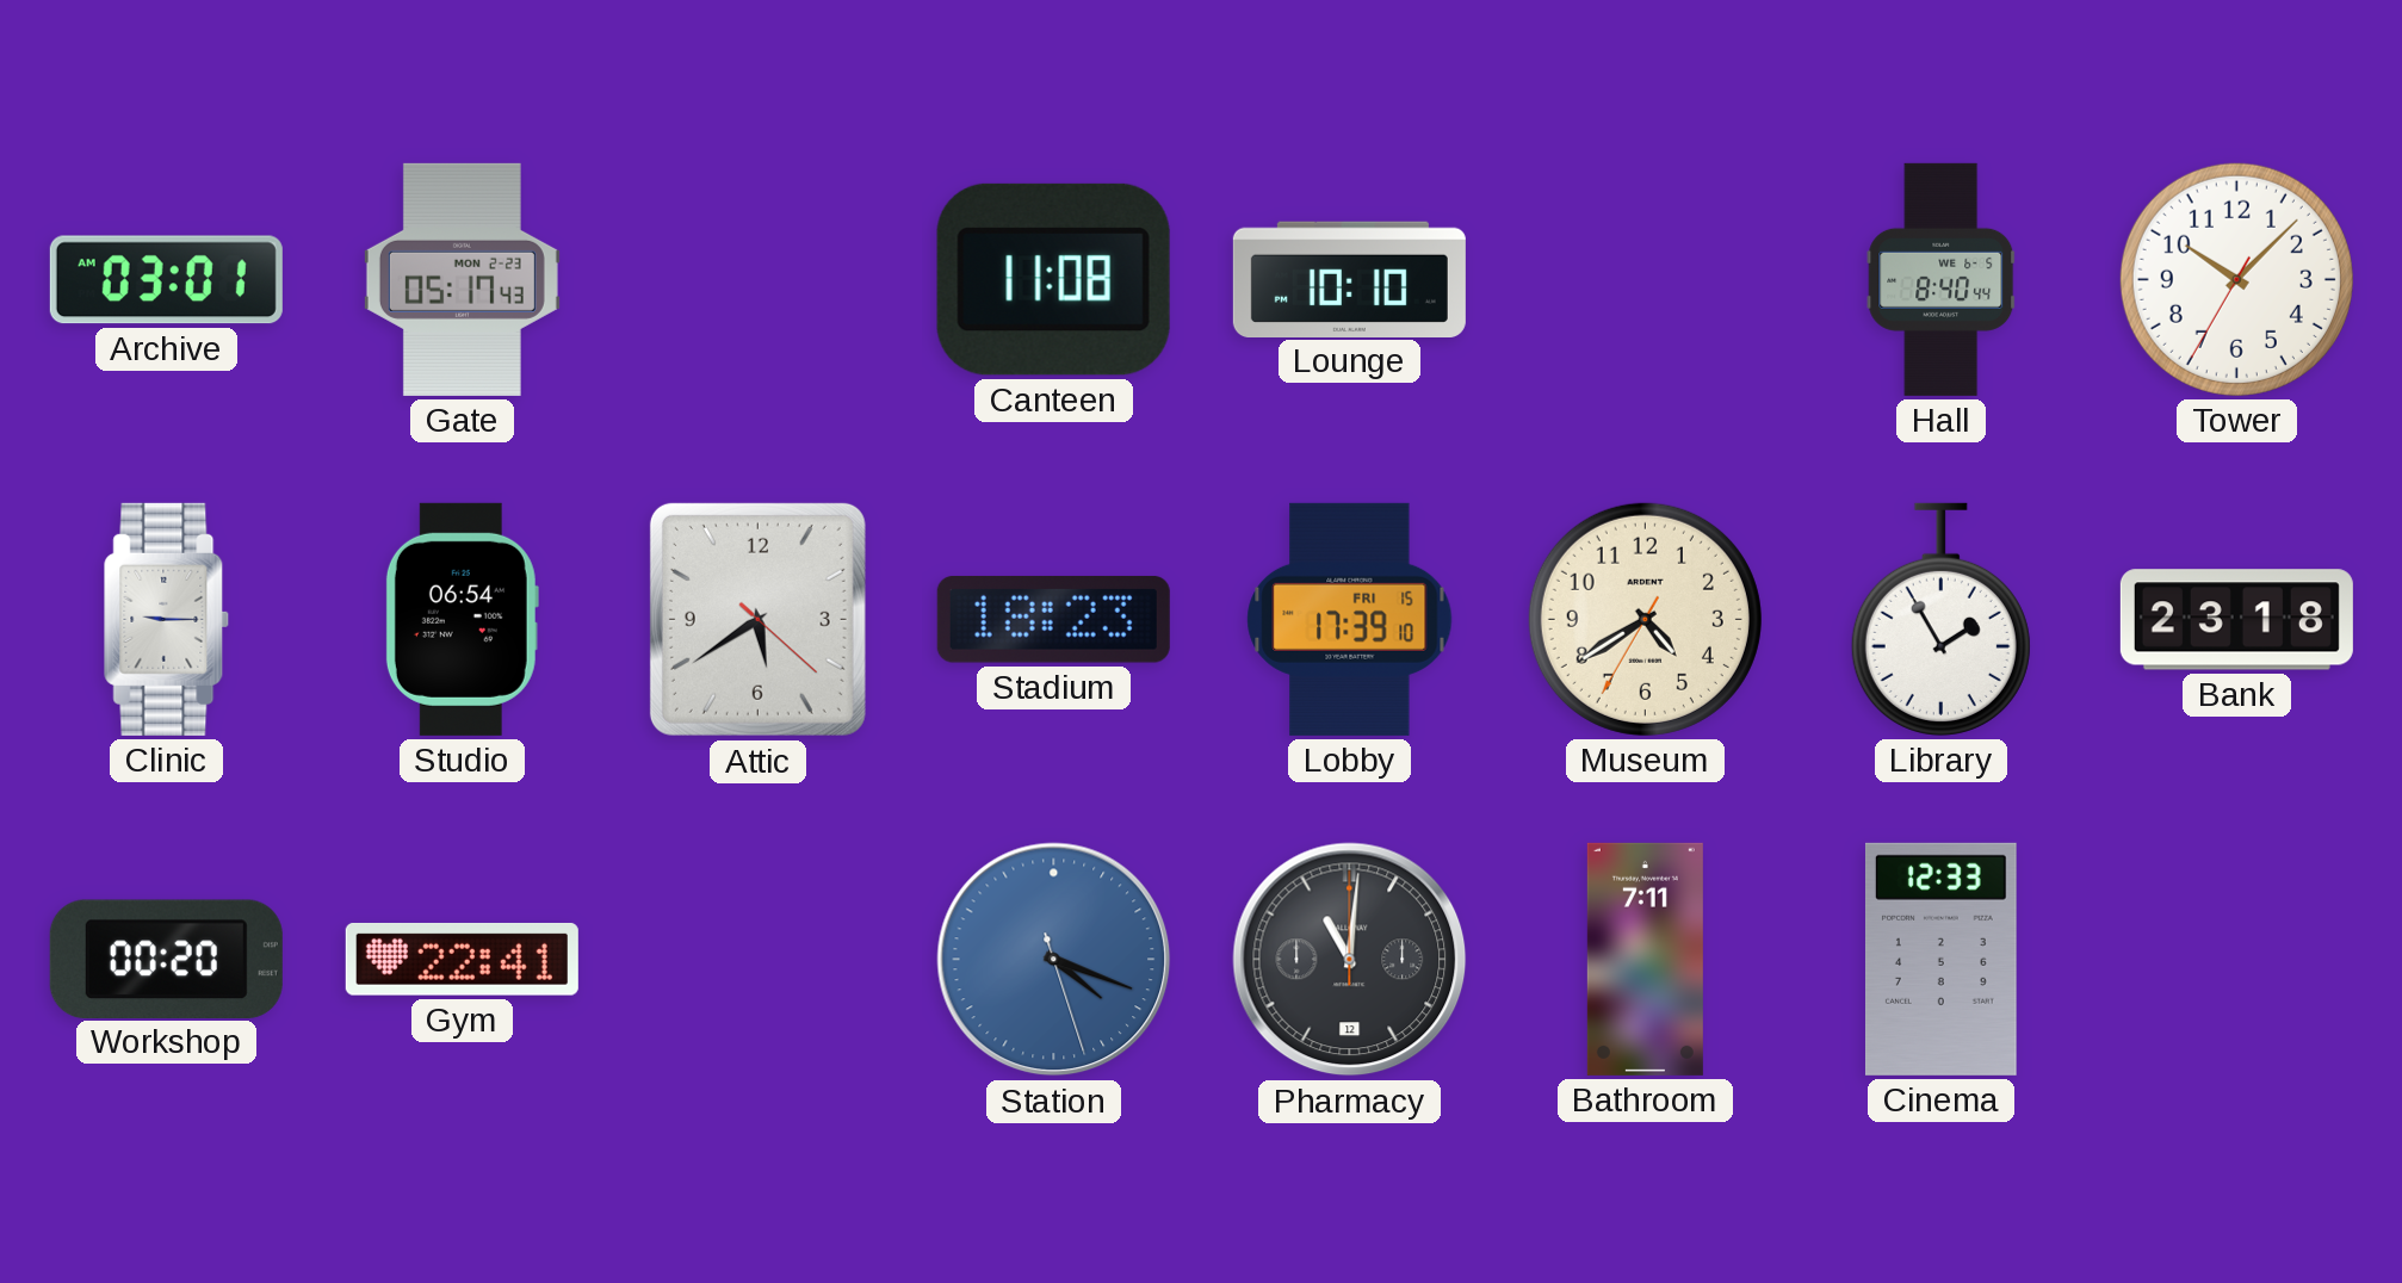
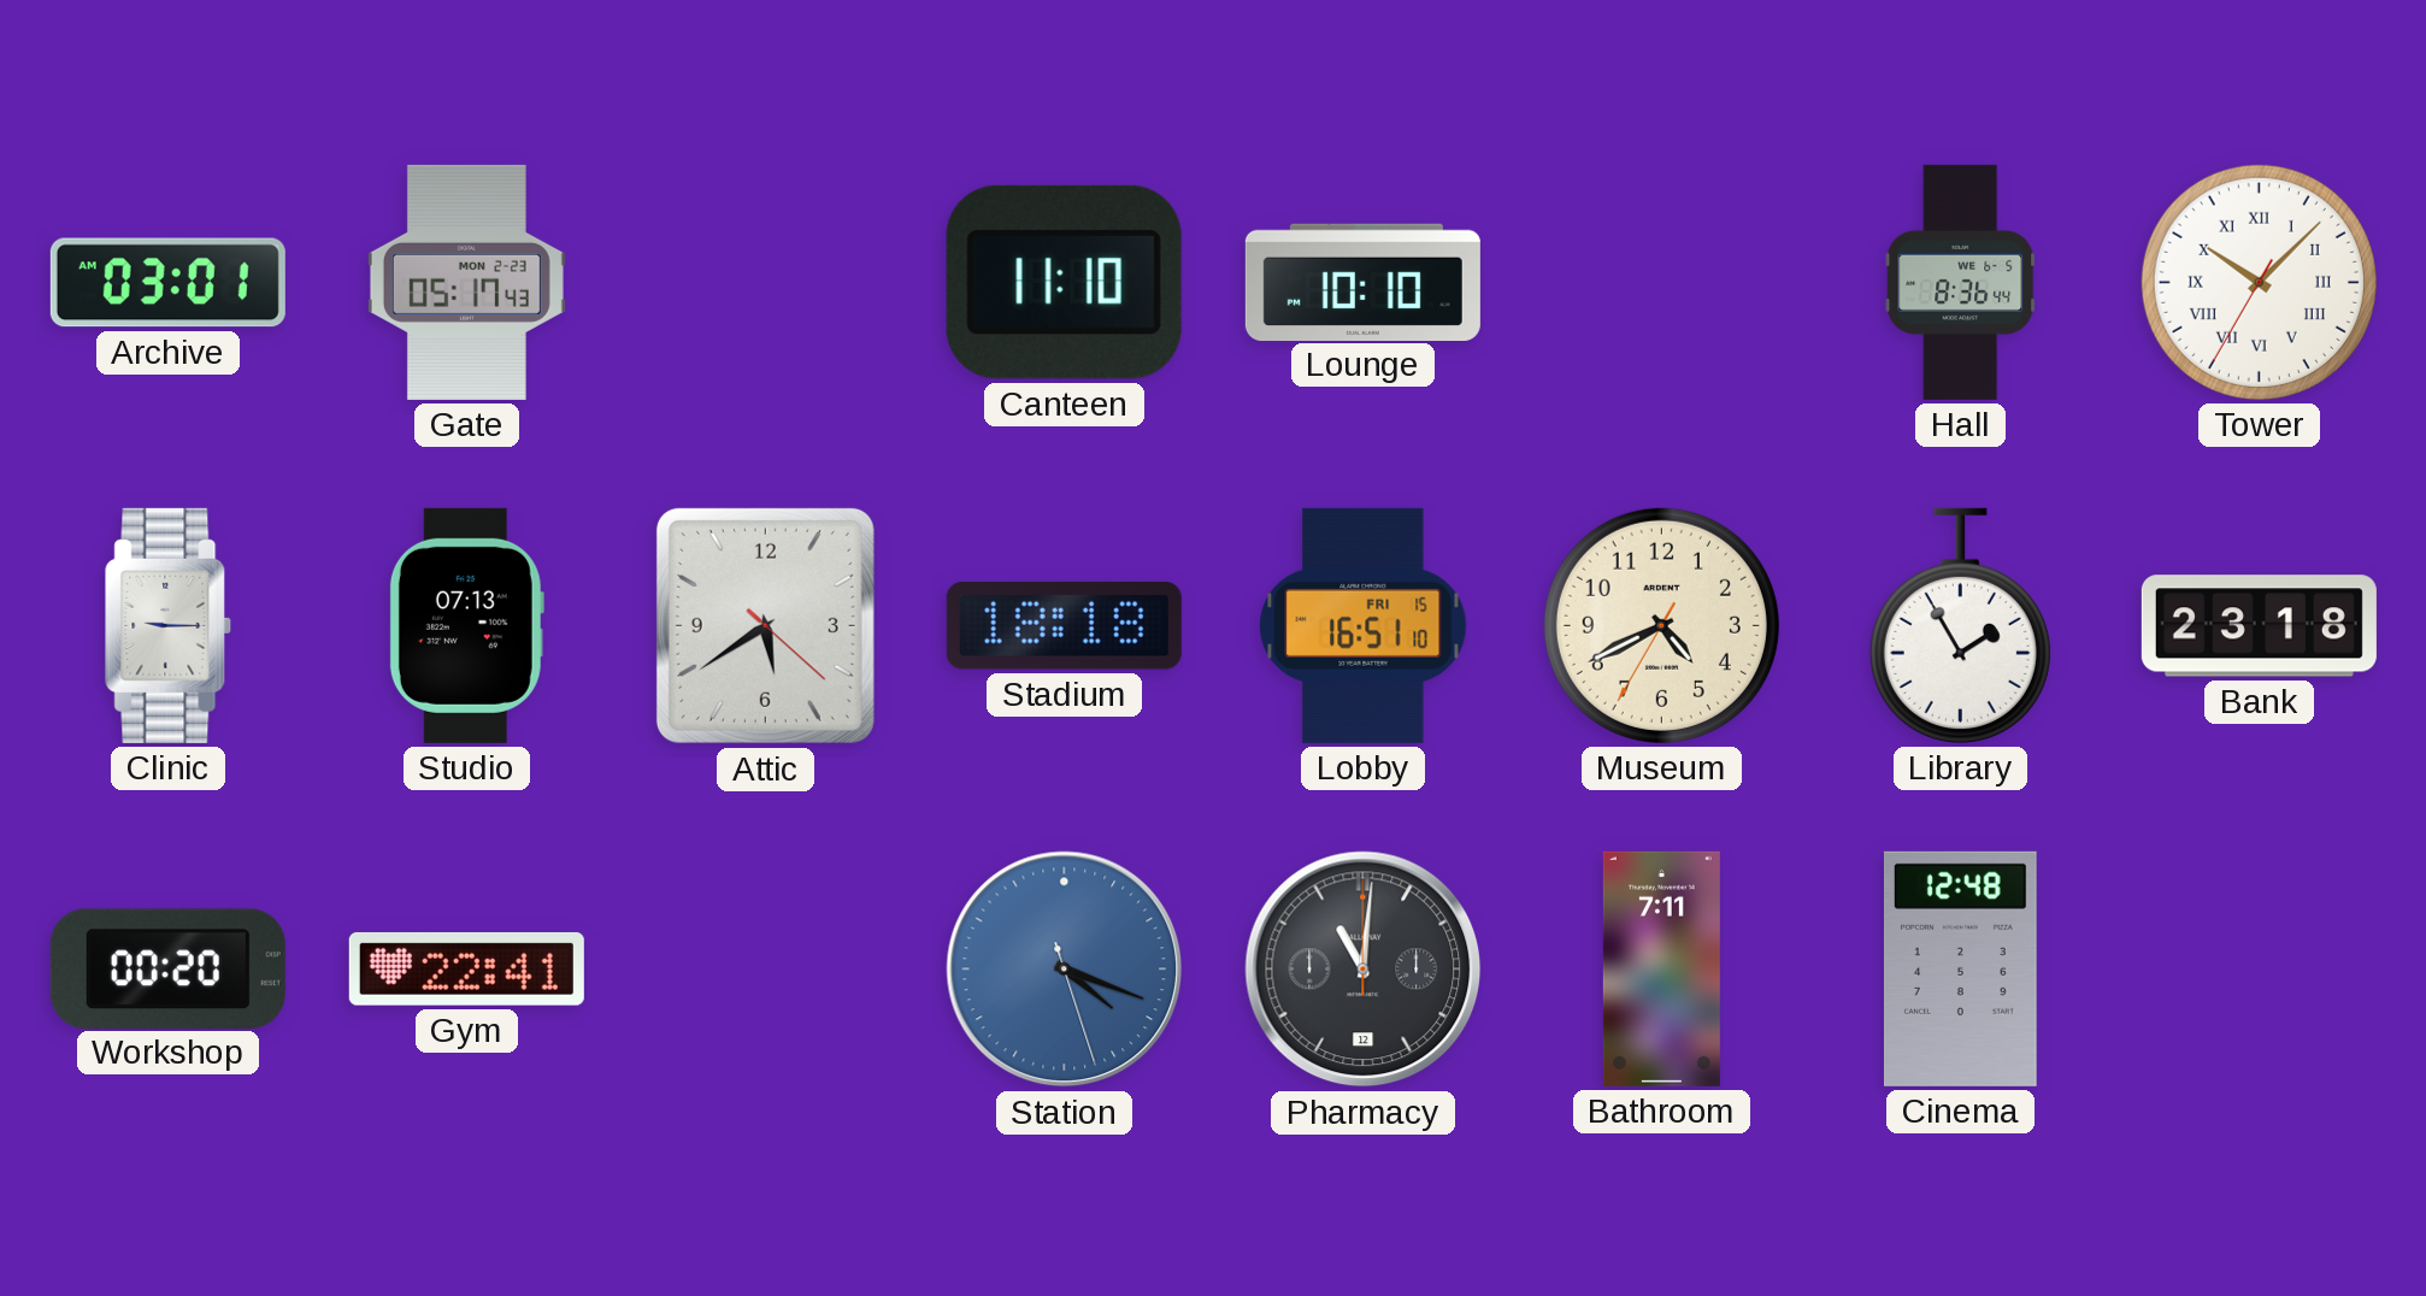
Canteen: 11:08 -> 11:10
Hall: 8:40 -> 8:36
Tower numerals: Arabic -> Roman
Studio: 06:54 -> 07:13
Stadium: 18:23 -> 18:18
Lobby: 17:39 -> 16:51
Museum: 4:39 -> 4:40
Cinema: 12:33 -> 12:48
